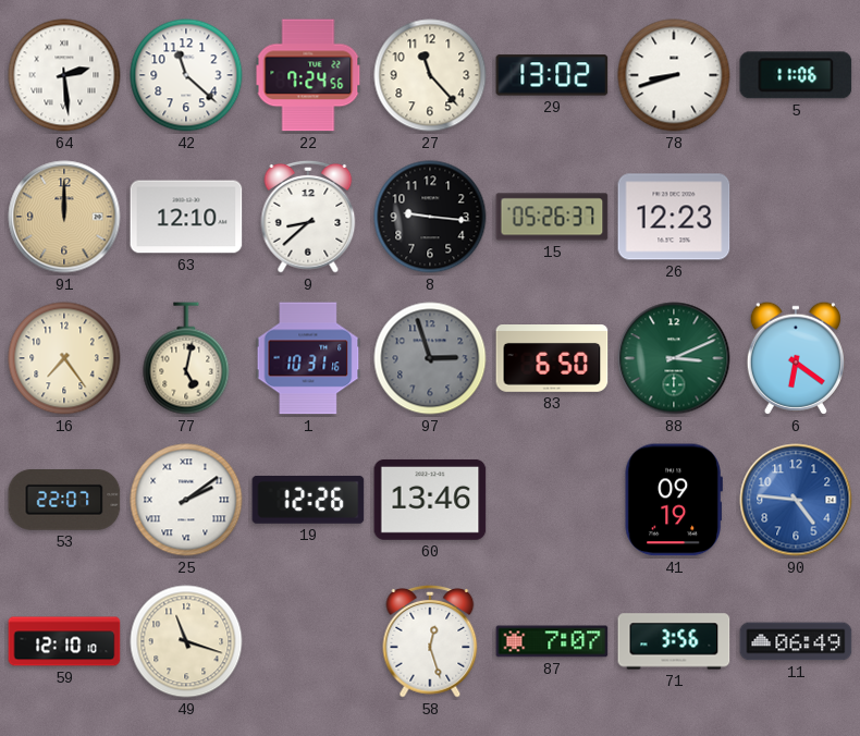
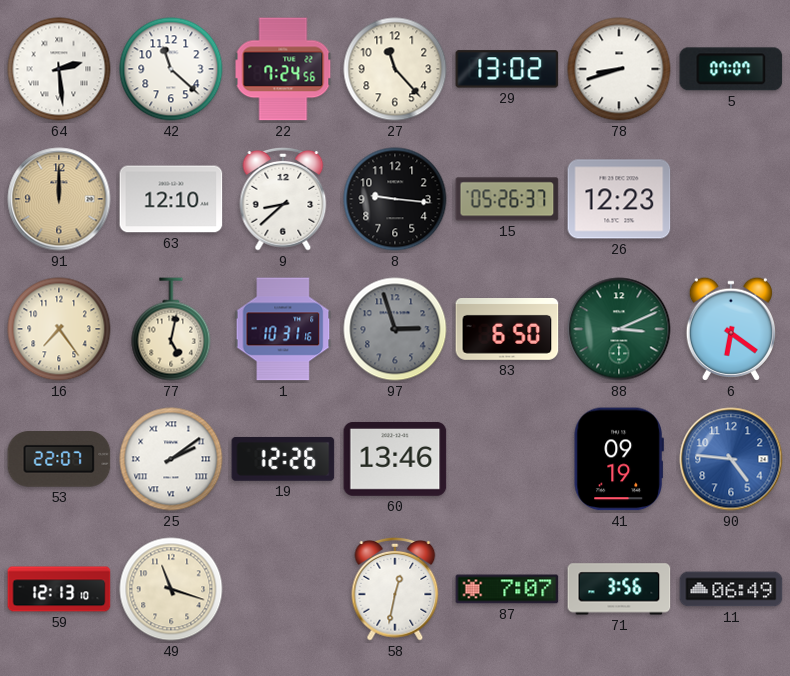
5: 11:06 -> 07:07
59: 12:10 -> 12:13
58: 12:27 -> 12:32
